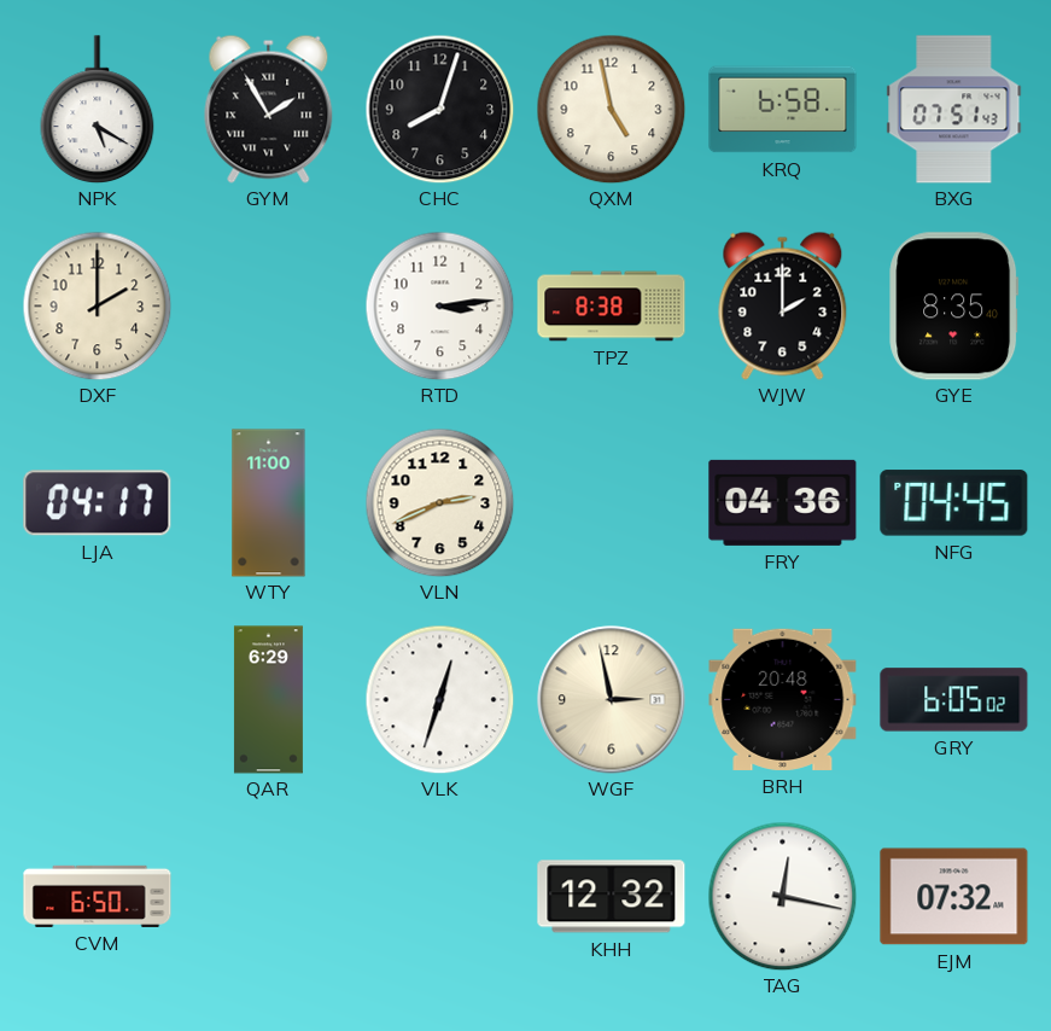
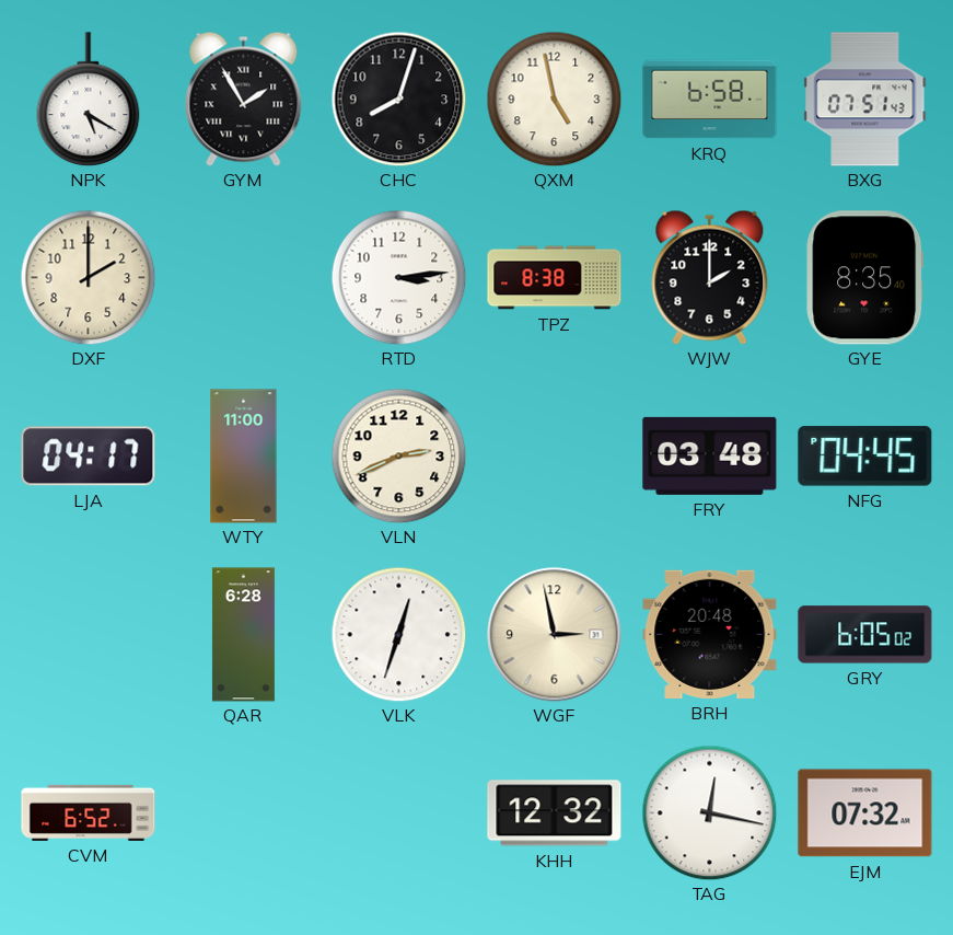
FRY: 04:36 -> 03:48
QAR: 6:29 -> 6:28
CVM: 6:50 -> 6:52
